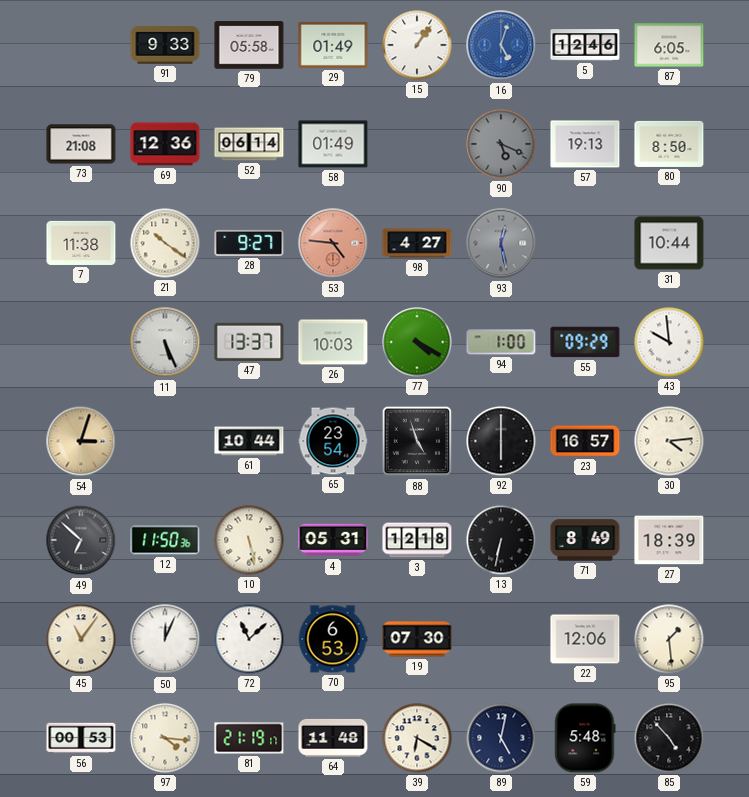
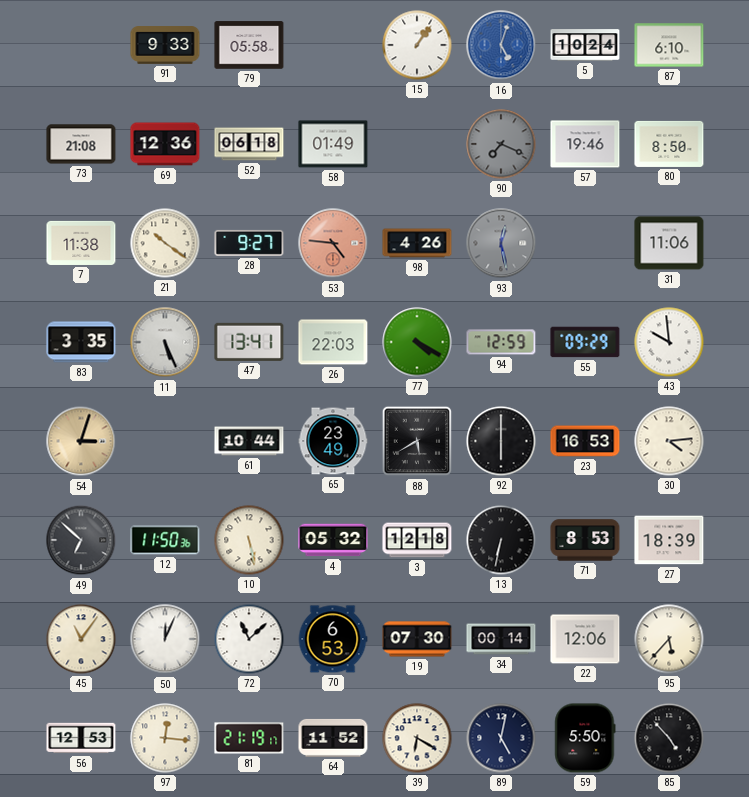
29: 01:49 -> none
5: 12:46 -> 10:24
87: 6:05 -> 6:10
52: 06:14 -> 06:18
90: 5:19 -> 7:19
57: 19:13 -> 19:46
98: 4:27 -> 4:26
31: 10:44 -> 11:06
83: none -> 3:35
47: 13:37 -> 13:41
26: 10:03 -> 22:03
94: 1:00 -> 12:59
65: 23:54 -> 23:49
88: 4:57 -> 5:40
23: 16:57 -> 16:53
4: 05:31 -> 05:32
71: 8:49 -> 8:53
34: none -> 00:14
95: 1:29 -> 5:37
56: 00:53 -> 12:53
97: 4:16 -> 12:16
64: 11:48 -> 11:52
59: 5:48 -> 5:50
